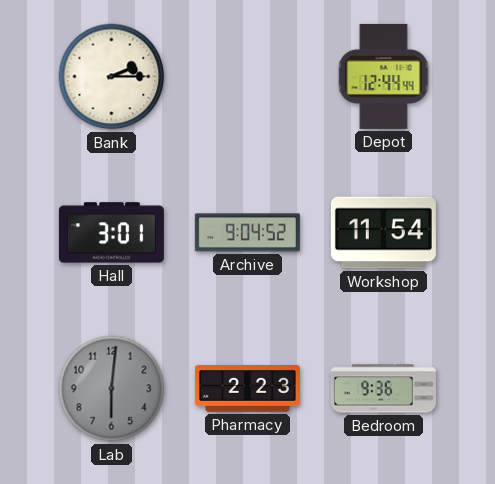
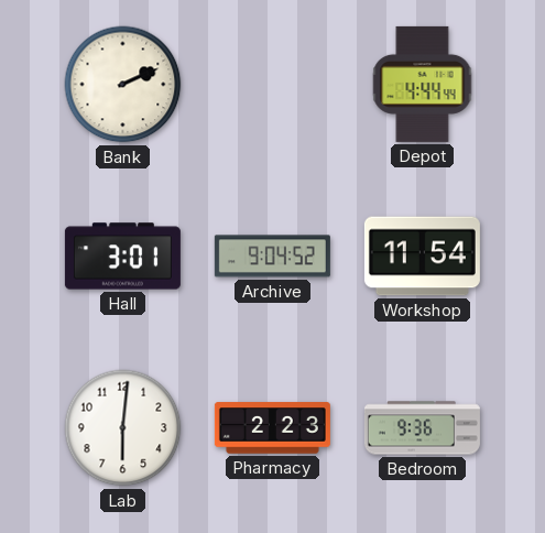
Bank: 2:15 -> 2:11
Depot: 12:44 -> 4:44
Lab dial: grey -> white
